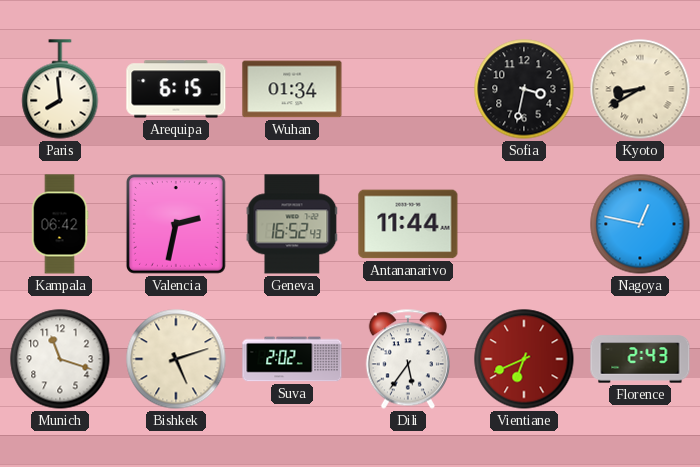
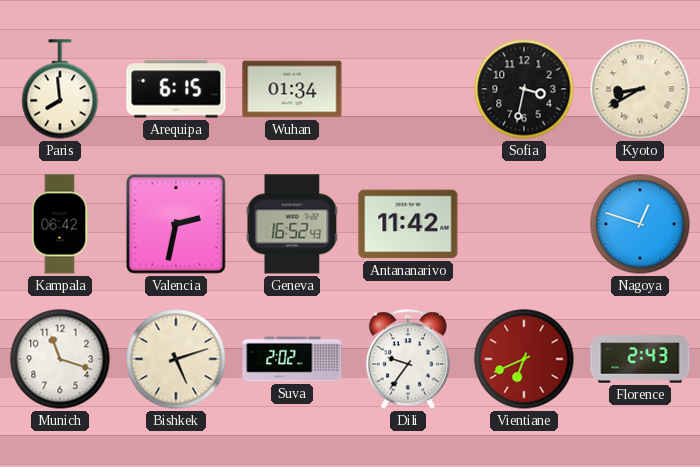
Antananarivo: 11:44 -> 11:42
Nagoya: 12:47 -> 12:48
Dili: 5:36 -> 9:36
